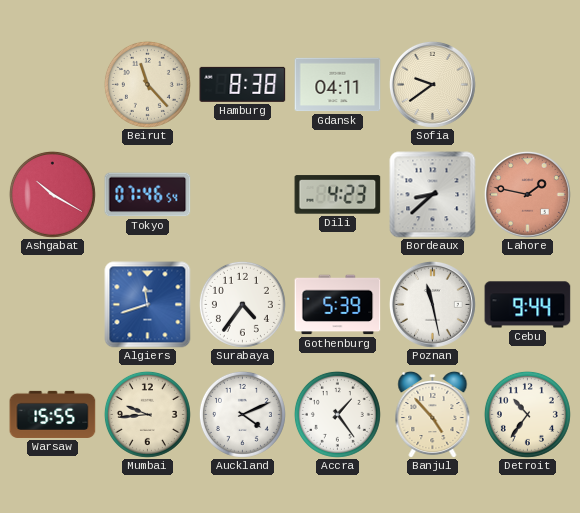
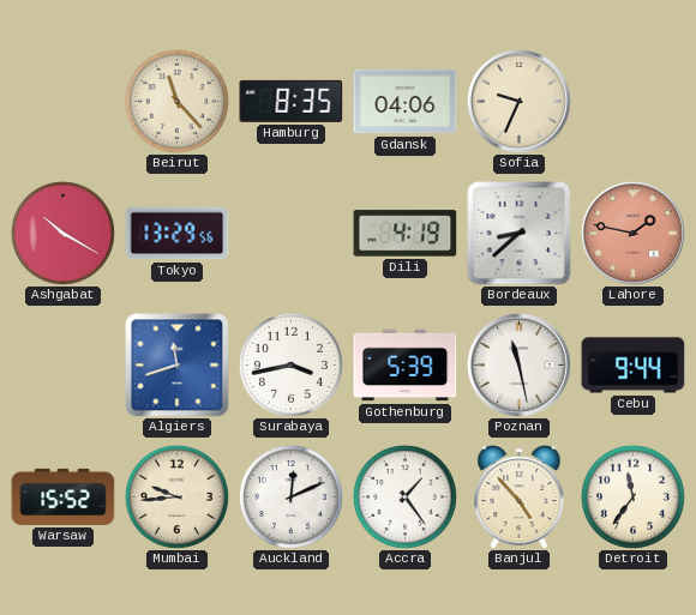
Hamburg: 8:38 -> 8:35
Gdansk: 04:11 -> 04:06
Sofia: 9:39 -> 9:34
Tokyo: 07:46 -> 13:29
Dili: 4:23 -> 4:19
Surabaya: 4:36 -> 3:43
Warsaw: 15:55 -> 15:52
Auckland: 4:11 -> 12:11
Detroit: 10:36 -> 11:36
